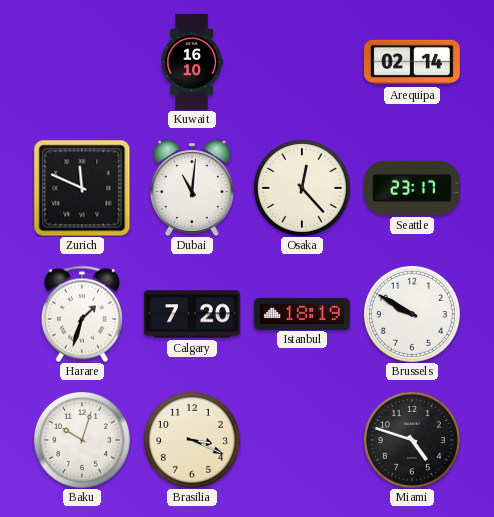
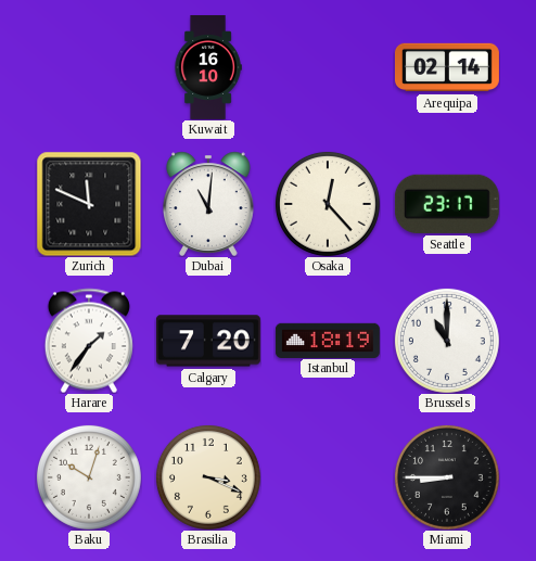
Harare: 1:33 -> 1:36
Brussels: 9:50 -> 11:00
Miami: 4:48 -> 8:45
